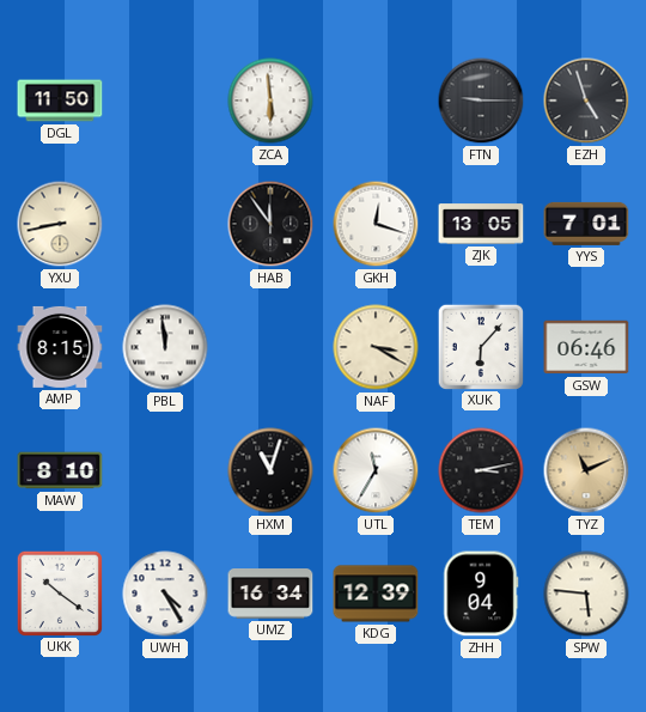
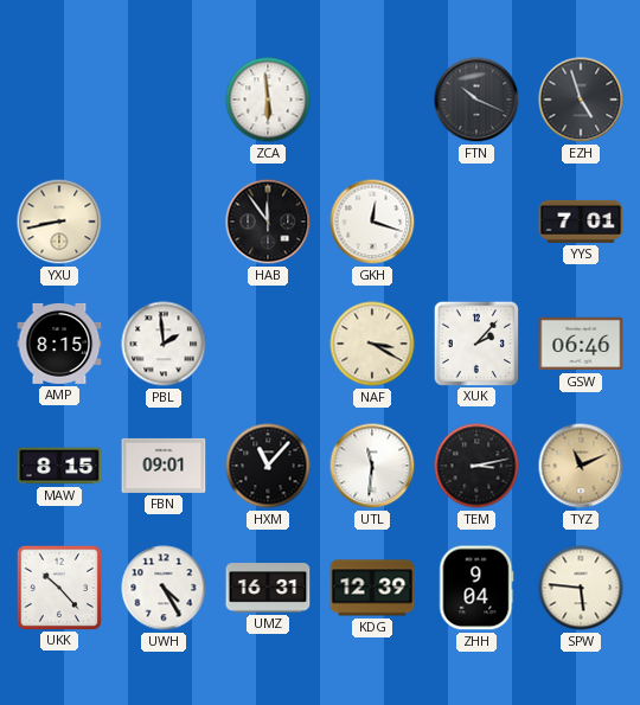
DGL: 11:50 -> none
FTN: 9:15 -> 10:19
ZJK: 13:05 -> none
PBL: 11:59 -> 1:59
XUK: 6:07 -> 2:07
MAW: 8:10 -> 8:15
FBN: none -> 09:01
HXM: 11:03 -> 11:07
UTL: 11:35 -> 11:31
UKK: 10:21 -> 10:23
UMZ: 16:34 -> 16:31
